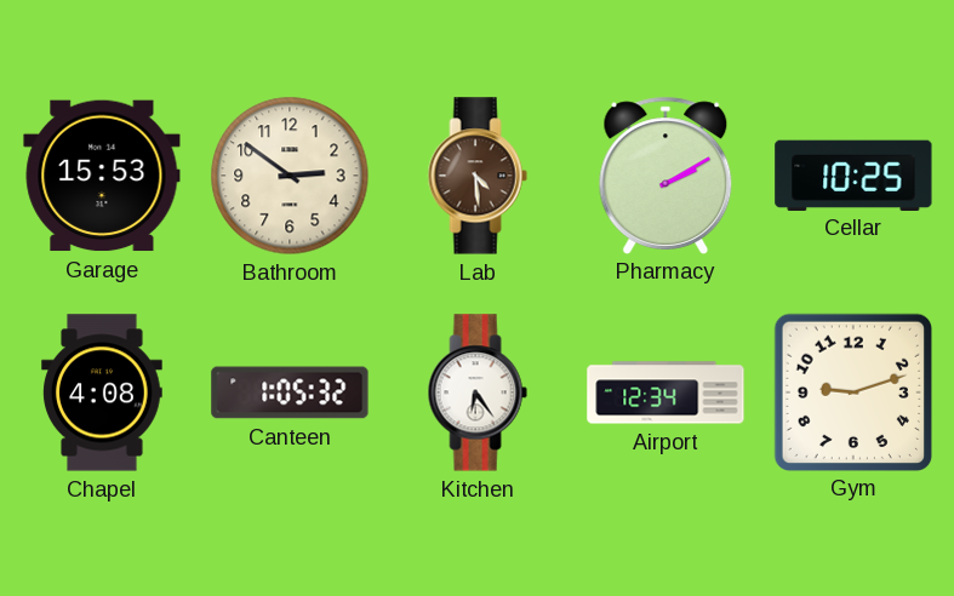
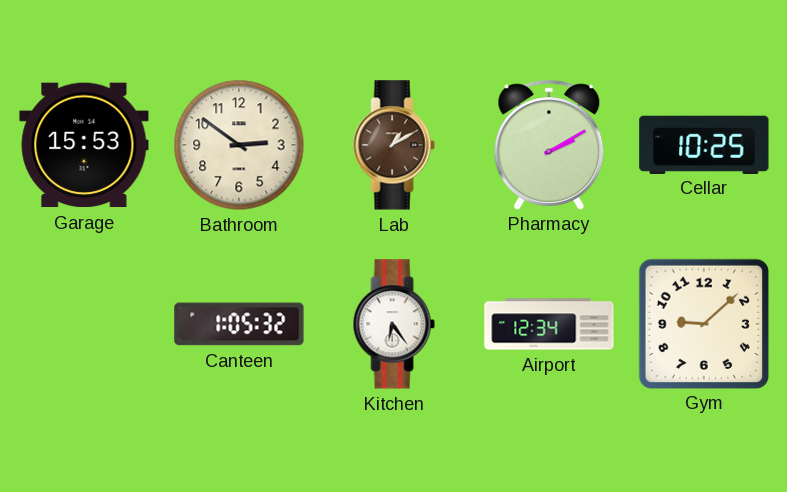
Lab: 4:29 -> 1:10
Chapel: 4:08 -> none
Gym: 9:12 -> 9:08
